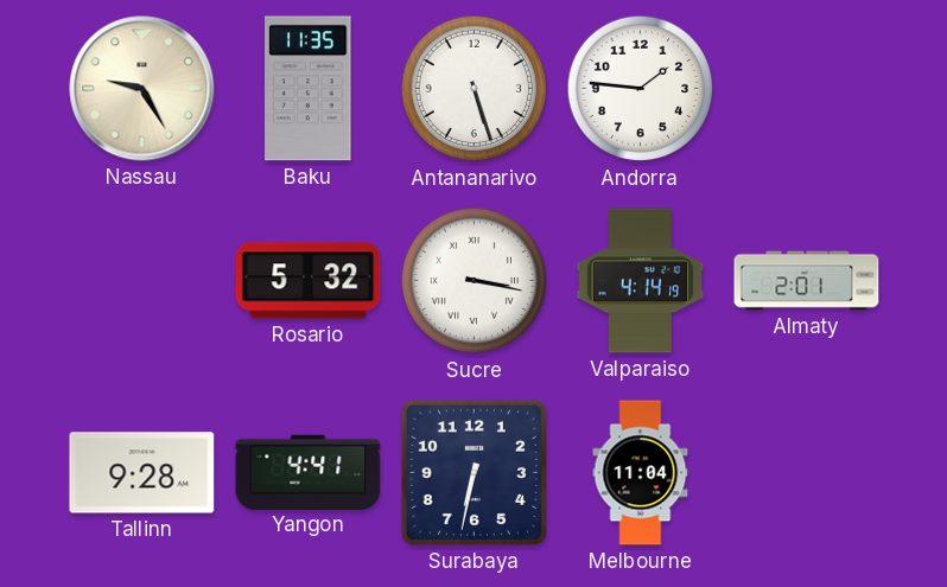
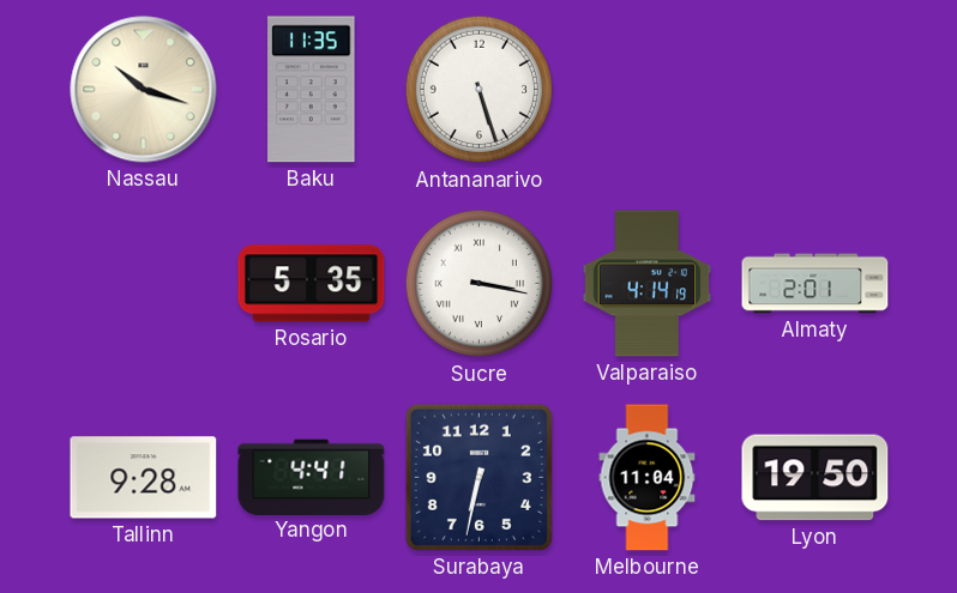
Nassau: 9:25 -> 10:18
Andorra: 1:46 -> none
Rosario: 5:32 -> 5:35
Lyon: none -> 19:50
